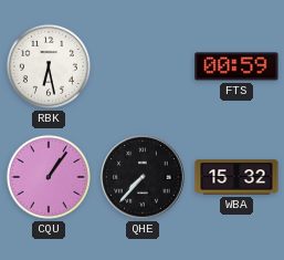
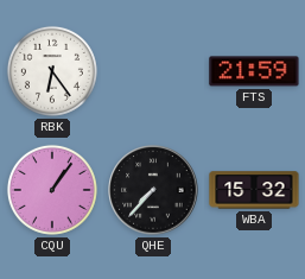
RBK: 6:28 -> 6:24
FTS: 00:59 -> 21:59
